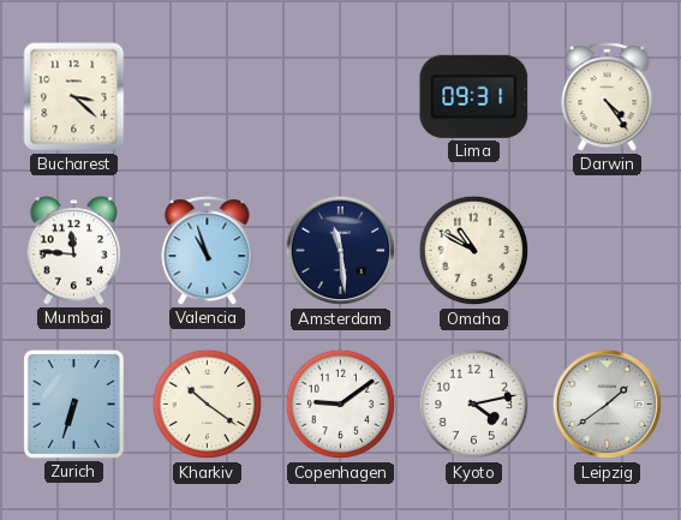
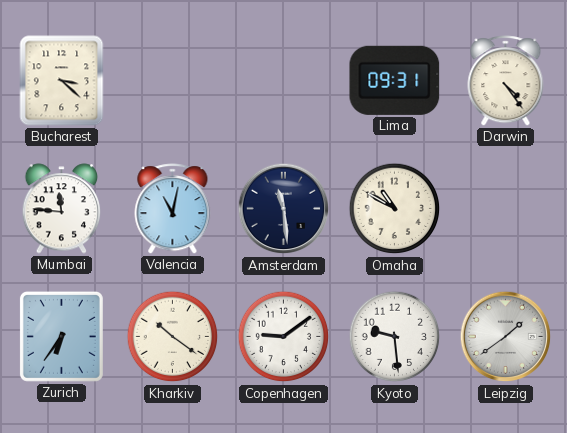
Valencia: 10:57 -> 11:02
Zurich: 6:33 -> 6:36
Kyoto: 4:13 -> 9:29
